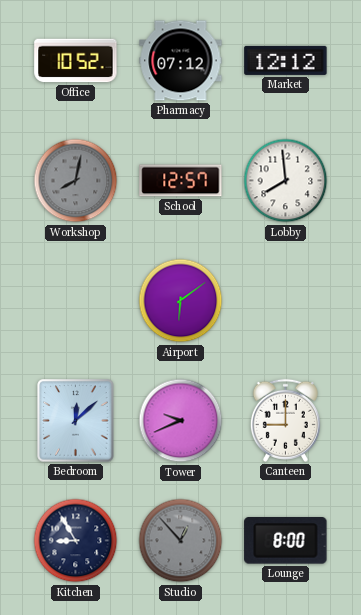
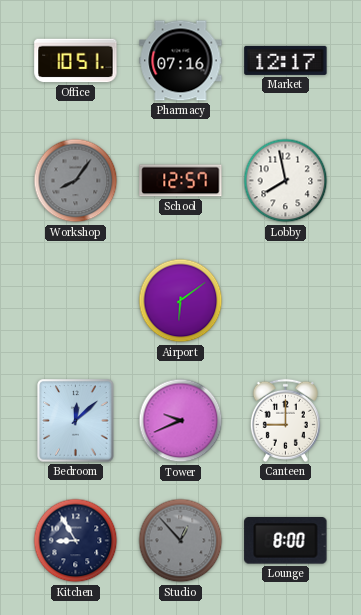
Office: 10:52 -> 10:51
Pharmacy: 07:12 -> 07:16
Market: 12:12 -> 12:17
Workshop: 8:02 -> 8:06
Lobby: 7:59 -> 7:58
